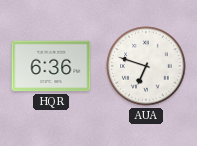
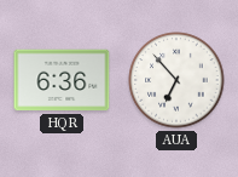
AUA: 6:48 -> 6:53
